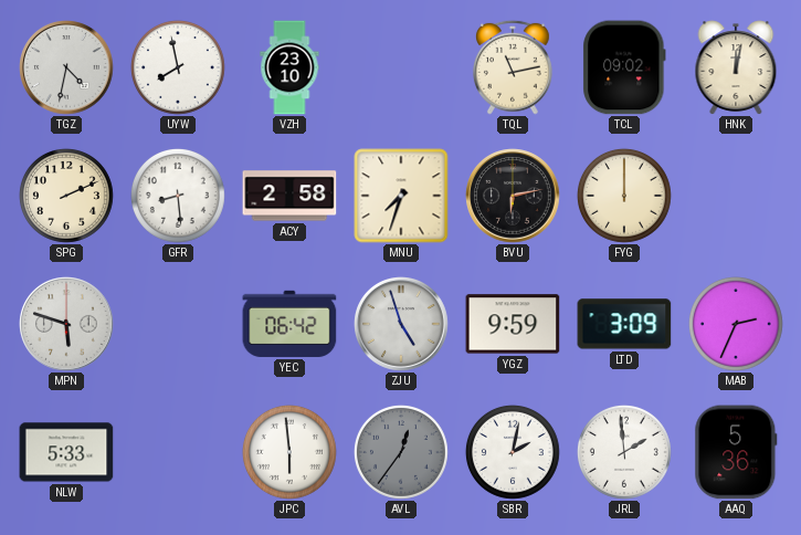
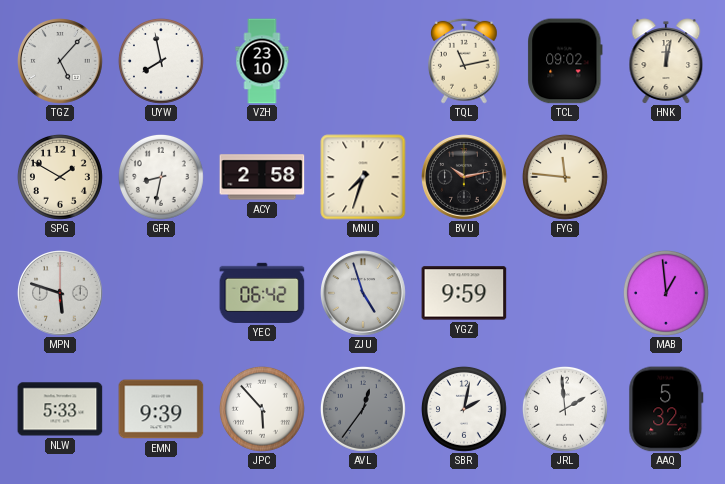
TGZ: 4:32 -> 5:07
SPG: 2:11 -> 1:50
GFR: 8:29 -> 8:32
BVU: 6:13 -> 10:13
FYG: 12:00 -> 11:46
LTD: 3:09 -> none
MAB: 2:34 -> 12:59
EMN: none -> 9:39
JPC: 5:59 -> 5:53
AAQ: 5:36 -> 5:32
